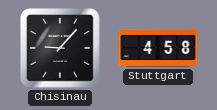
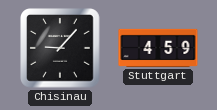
Stuttgart: 4:58 -> 4:59
